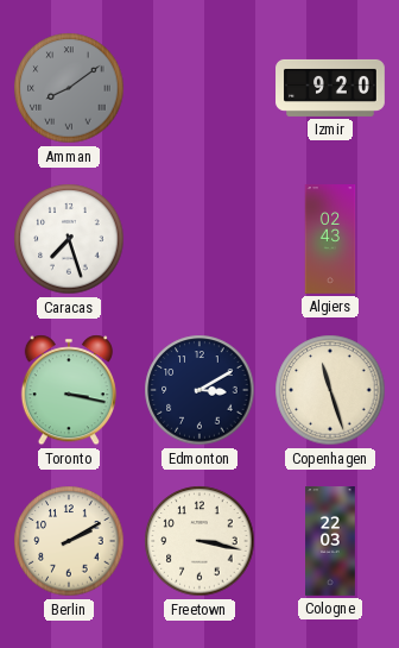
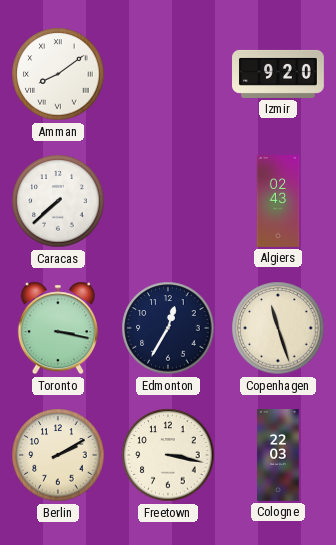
Amman dial: grey -> white
Caracas: 7:27 -> 7:38
Edmonton: 3:10 -> 12:35
